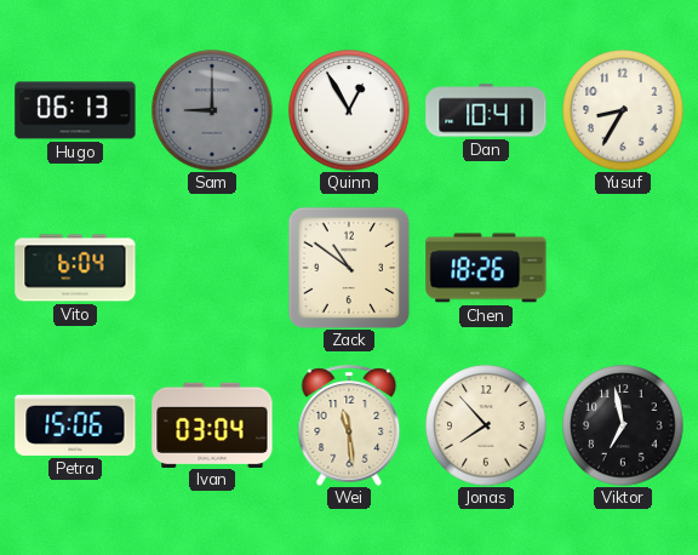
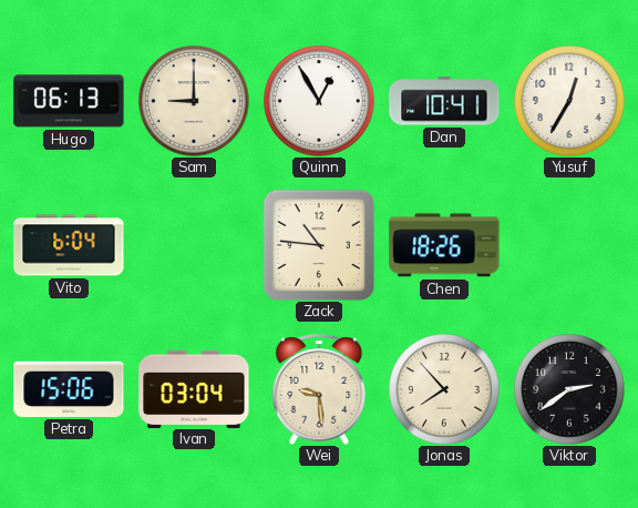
Sam dial: grey -> cream
Yusuf: 8:35 -> 12:35
Zack: 10:51 -> 10:46
Wei: 11:29 -> 9:29
Viktor: 6:58 -> 2:39
